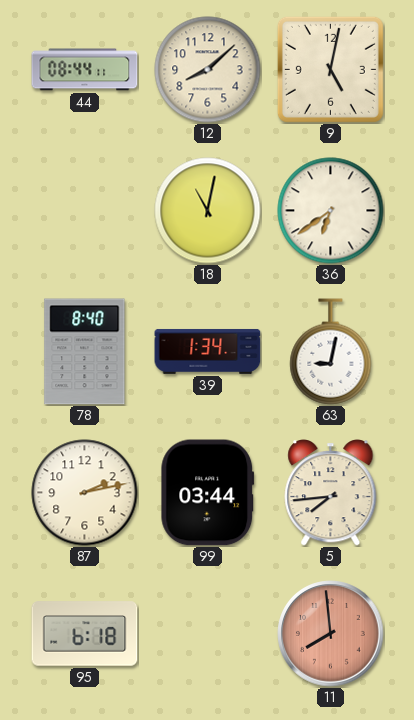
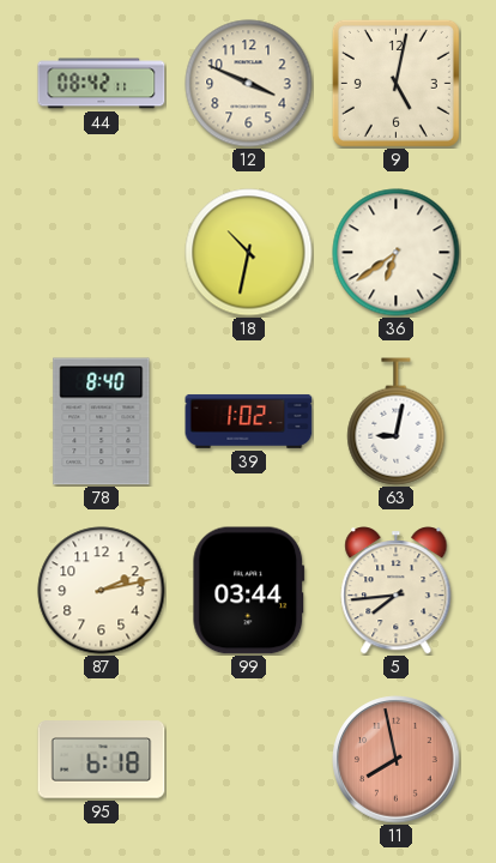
44: 08:44 -> 08:42
12: 8:08 -> 3:49
18: 11:02 -> 10:32
39: 1:34 -> 1:02
11: 7:59 -> 7:58
